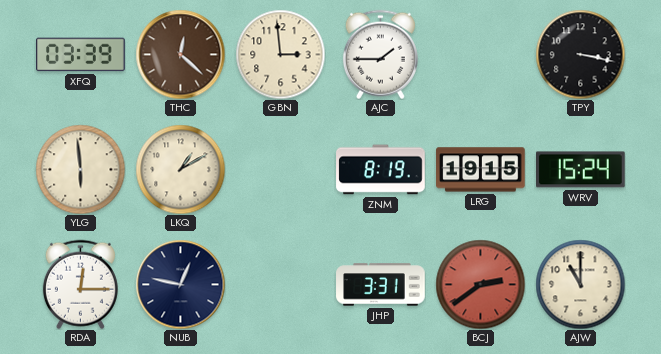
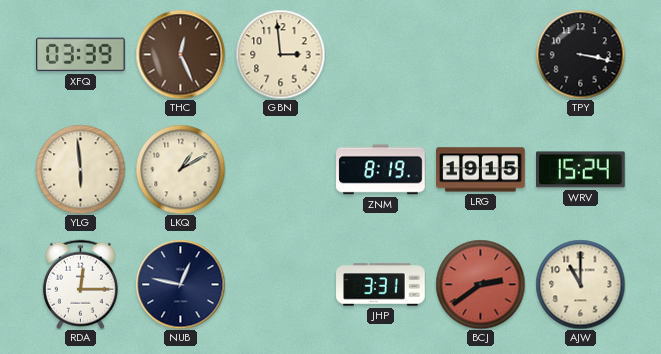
THC: 12:22 -> 12:26
AJC: 1:45 -> none
